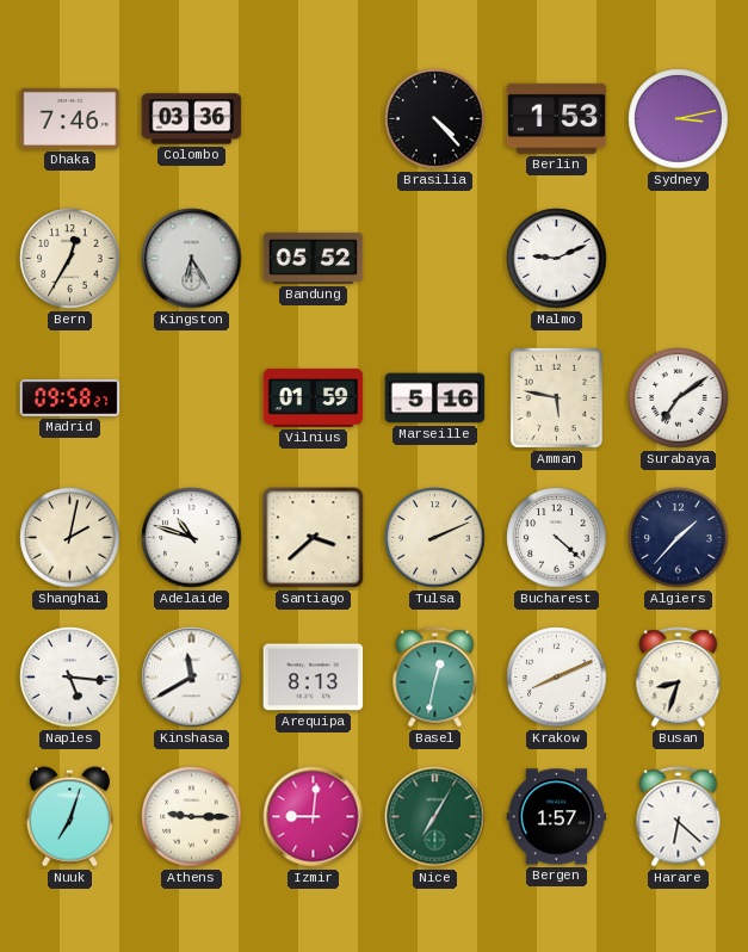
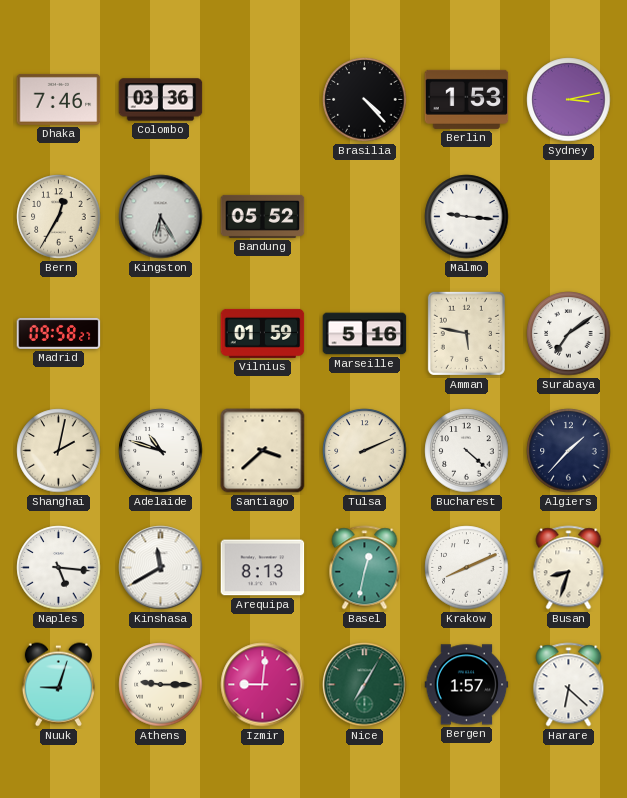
Malmo: 9:11 -> 9:16
Nuuk: 7:03 -> 9:03
